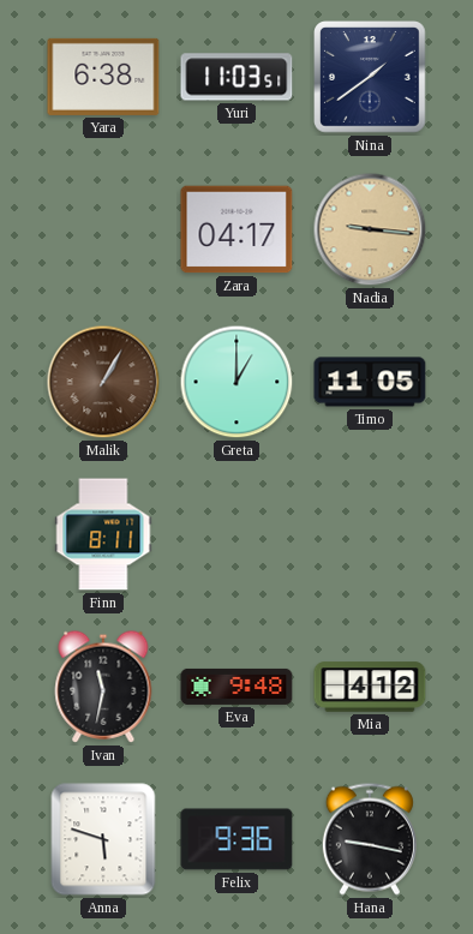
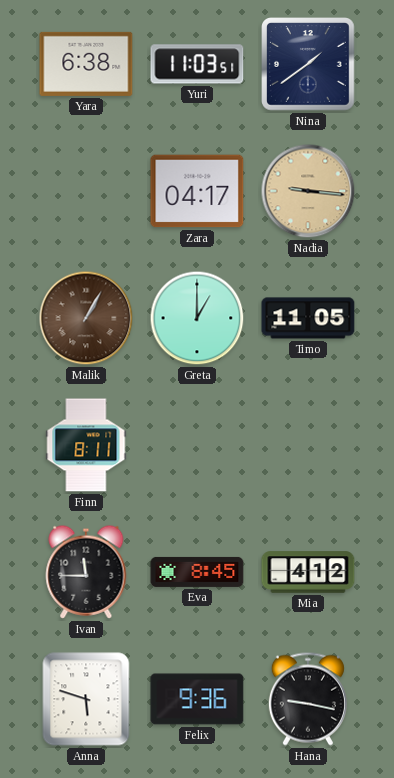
Ivan: 11:32 -> 11:45
Eva: 9:48 -> 8:45
